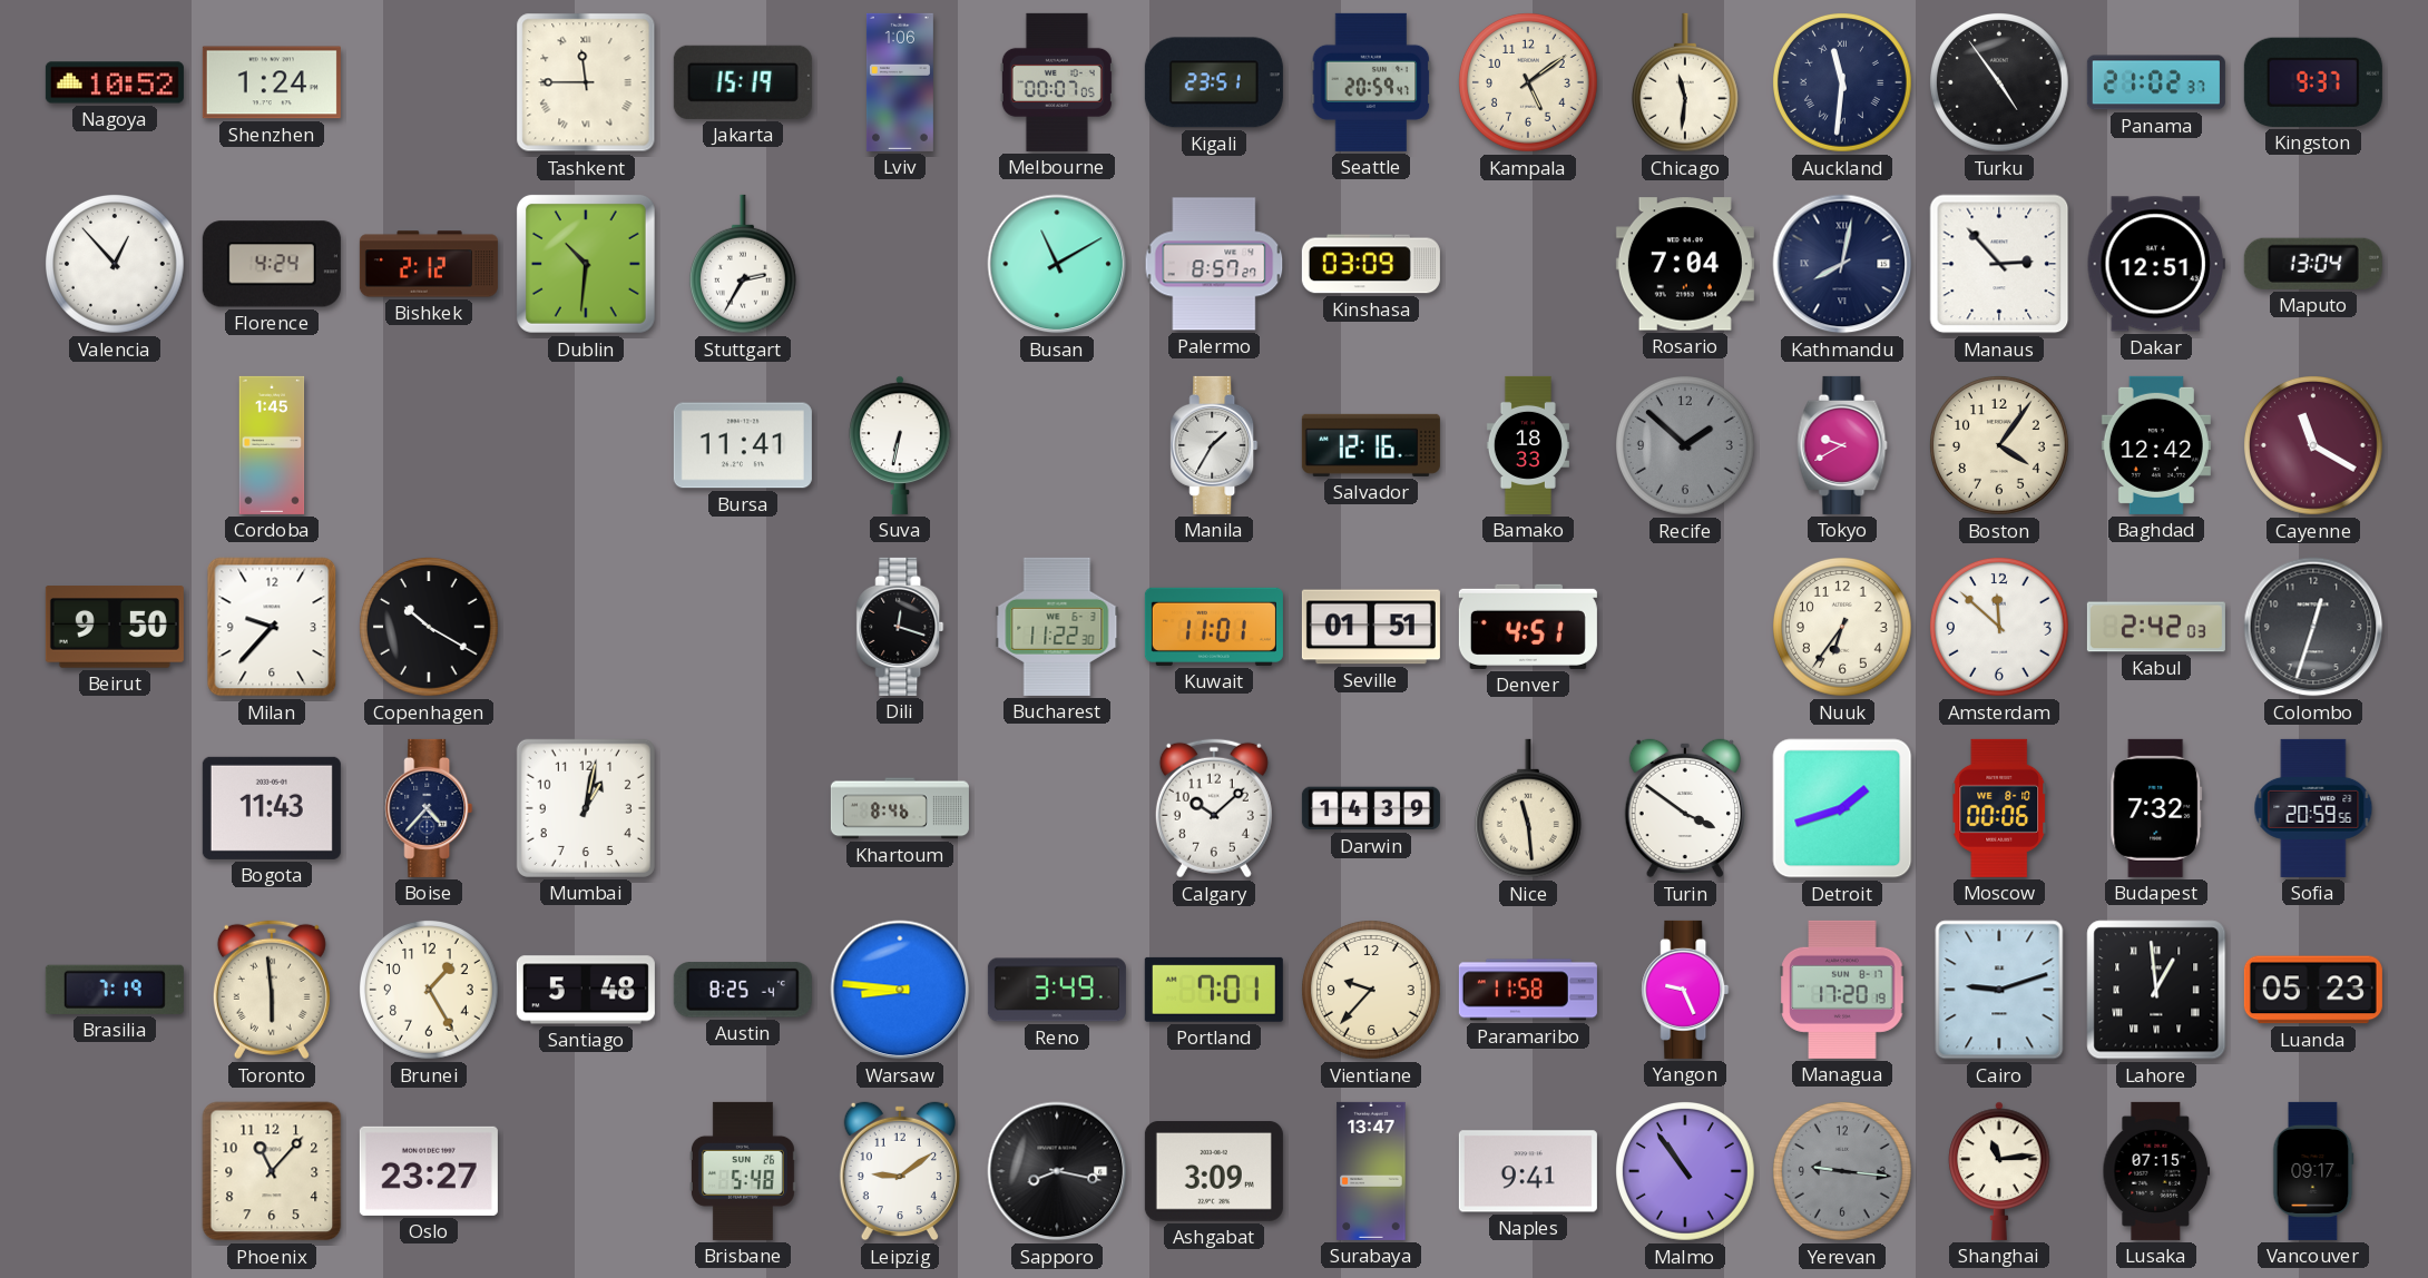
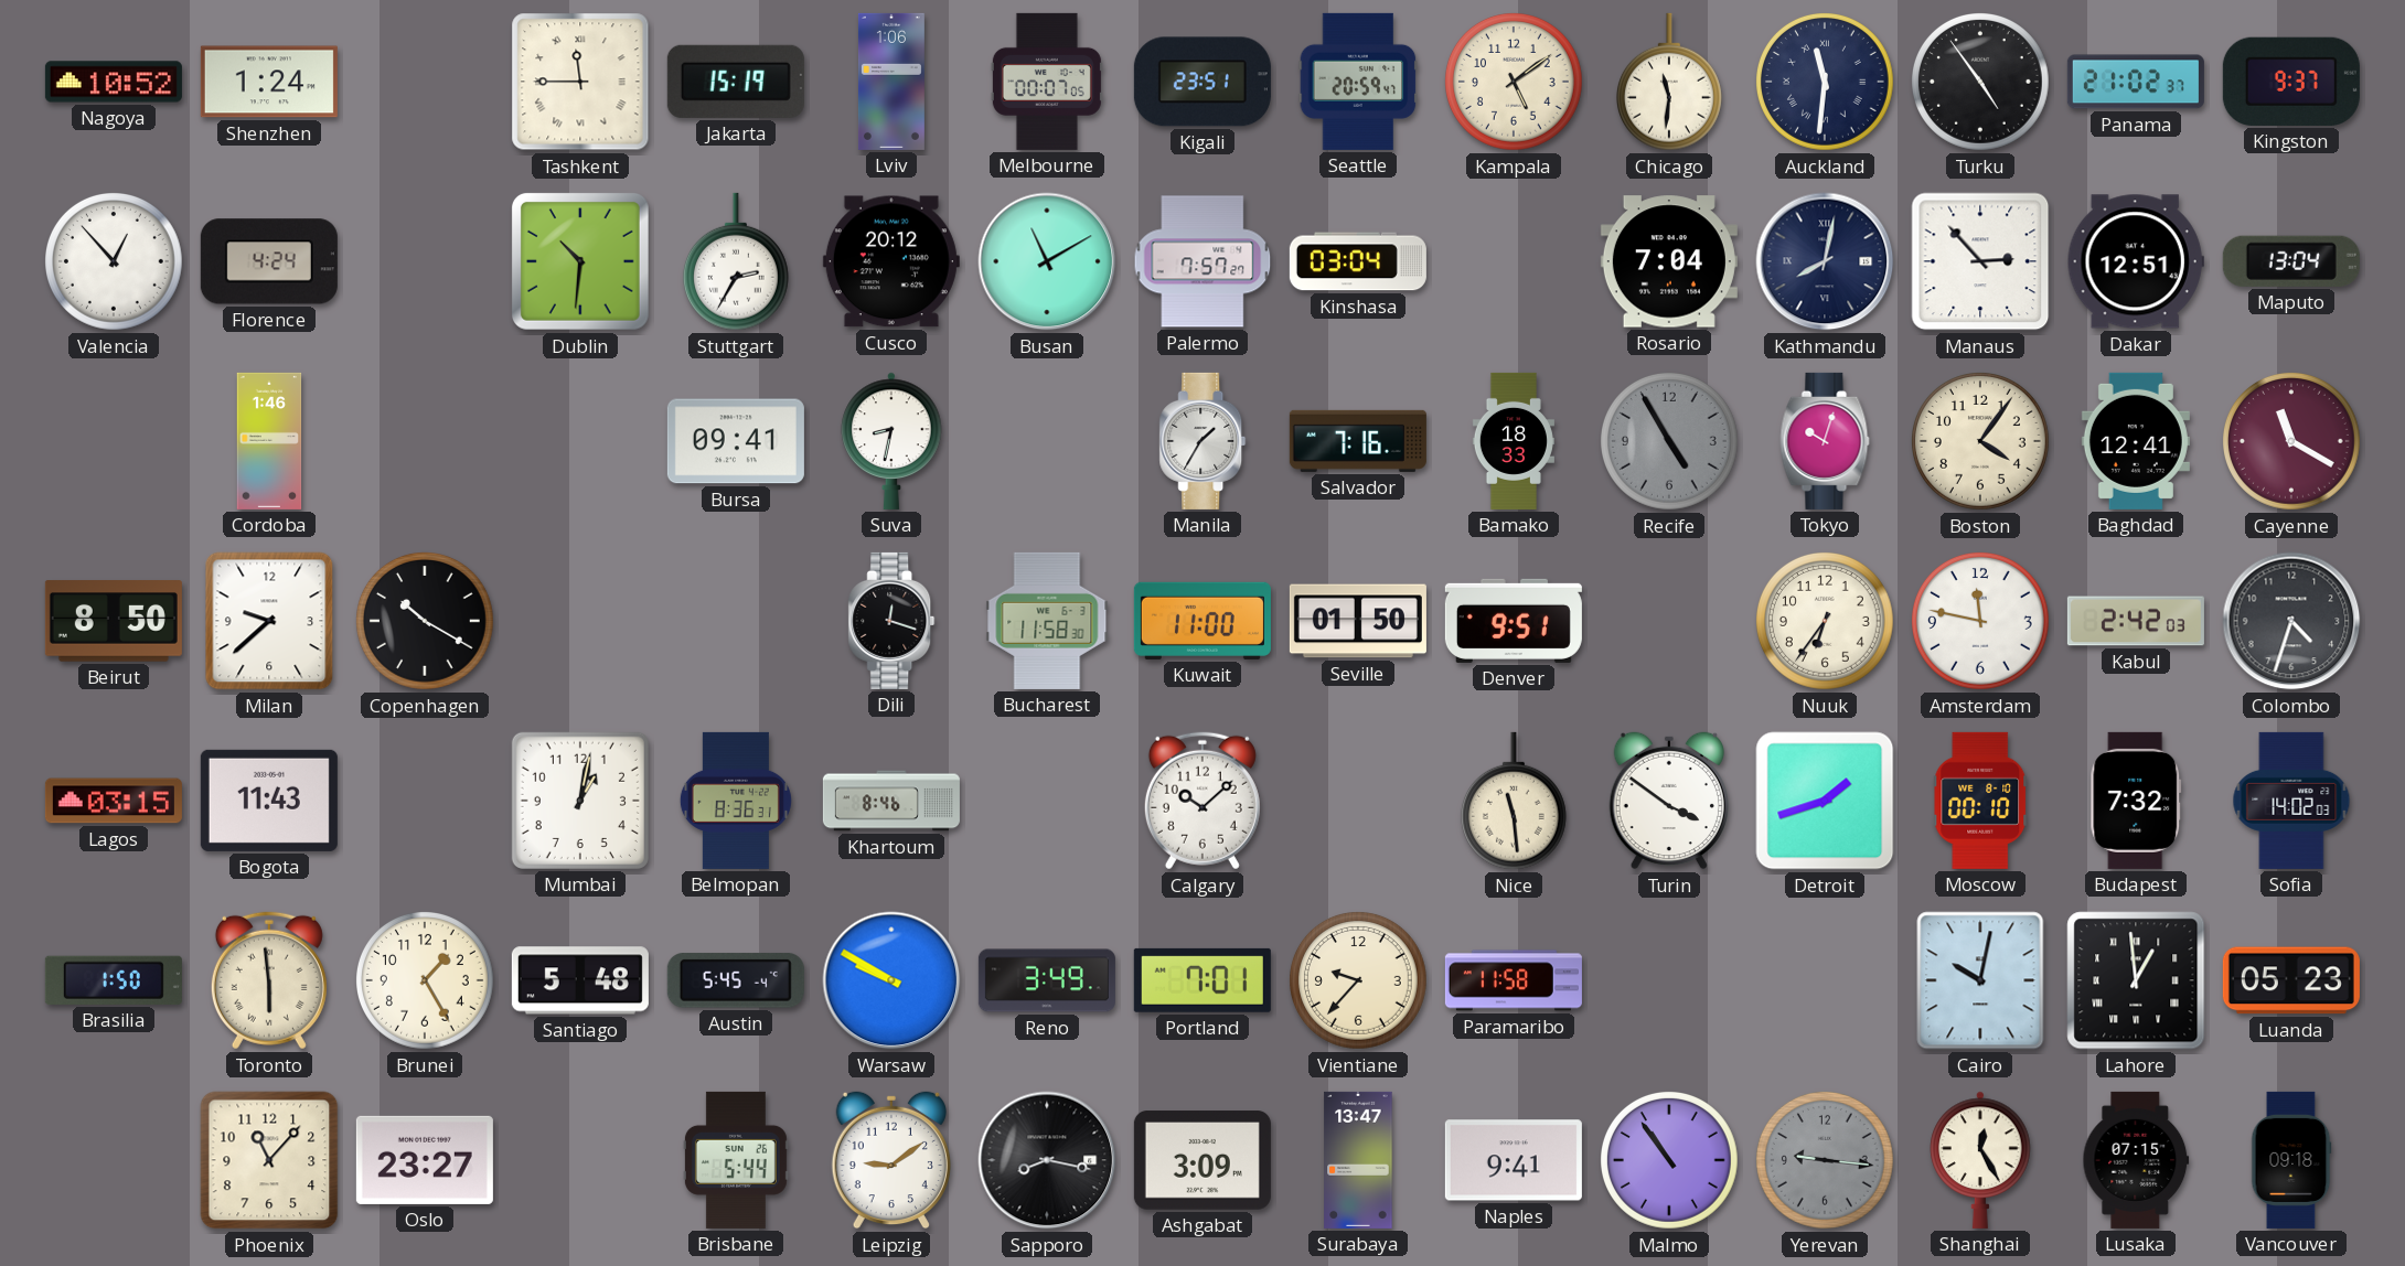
Bishkek: 2:12 -> none
Cusco: none -> 20:12
Palermo: 8:57 -> 7:57
Kinshasa: 03:09 -> 03:04
Cordoba: 1:45 -> 1:46
Bursa: 11:41 -> 09:41
Suva: 6:32 -> 8:32
Salvador: 12:16 -> 7:16
Recife: 1:52 -> 4:55
Tokyo: 9:40 -> 10:03
Baghdad: 12:42 -> 12:41
Beirut: 9:50 -> 8:50
Milan: 9:37 -> 9:38
Bucharest: 11:22 -> 11:58
Kuwait: 11:01 -> 11:00
Seville: 01:51 -> 01:50
Denver: 4:51 -> 9:51
Amsterdam: 11:52 -> 11:47
Colombo: 12:33 -> 4:33
Lagos: none -> 03:15
Boise: 4:37 -> none
Belmopan: none -> 8:36
Darwin: 14:39 -> none
Moscow: 00:06 -> 00:10
Sofia: 20:59 -> 14:02
Brasilia: 7:19 -> 1:50
Austin: 8:25 -> 5:45
Warsaw: 8:46 -> 9:50
Yangon: 9:26 -> none
Managua: 17:20 -> none
Cairo: 9:12 -> 10:02
Brisbane: 5:48 -> 5:44
Shanghai: 11:14 -> 12:25
Vancouver: 09:17 -> 09:18
